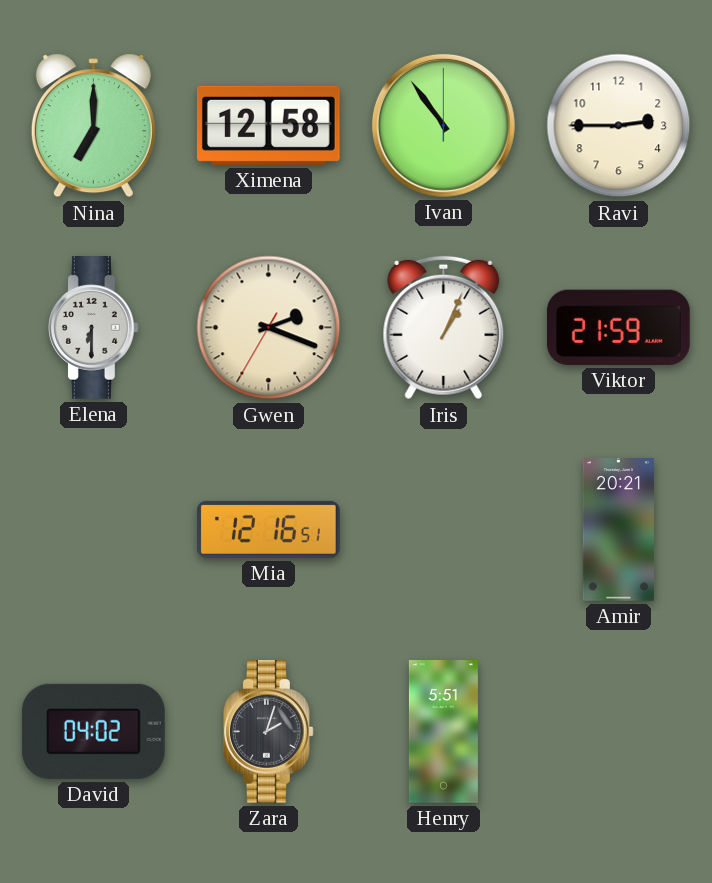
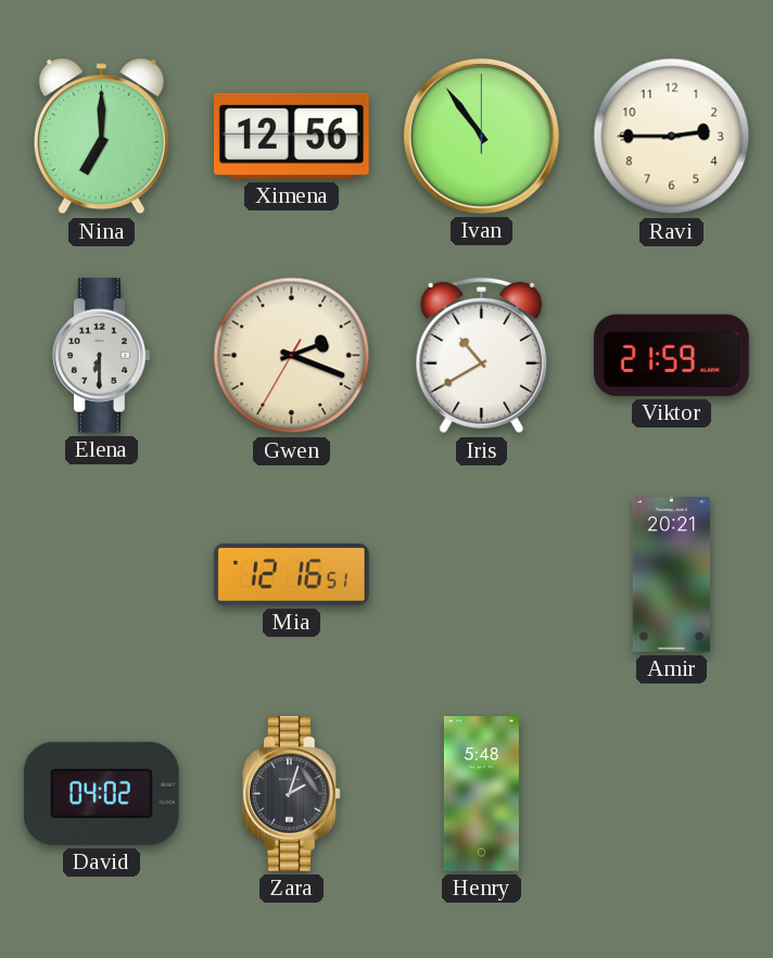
Ximena: 12:58 -> 12:56
Iris: 1:04 -> 10:40
Henry: 5:51 -> 5:48
